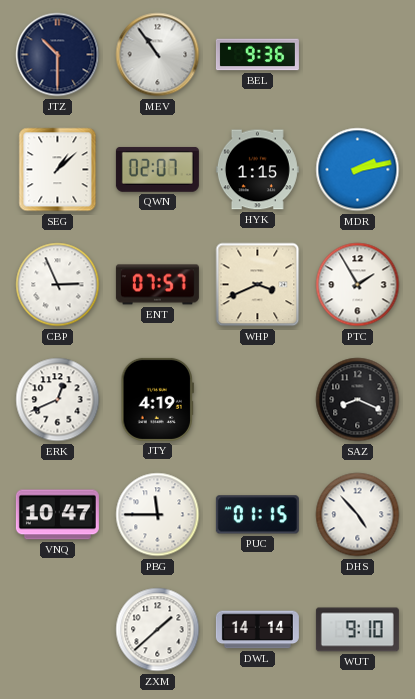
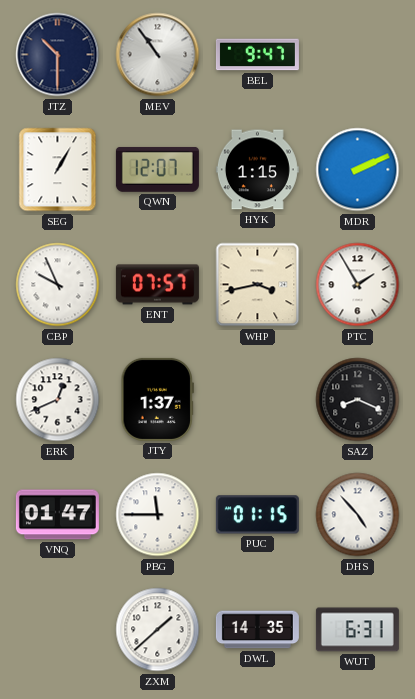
BEL: 9:36 -> 9:47
SEG: 1:08 -> 1:05
QWN: 02:07 -> 12:07
MDR: 2:13 -> 2:11
CBP: 2:56 -> 9:56
WHP: 3:41 -> 3:43
JTY: 4:19 -> 1:37
VNQ: 10:47 -> 01:47
DWL: 14:14 -> 14:35
WUT: 9:10 -> 6:31
